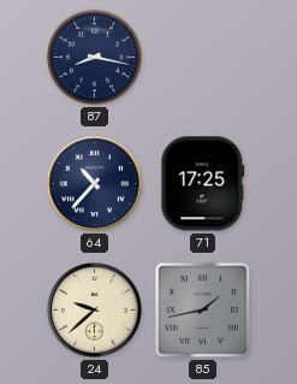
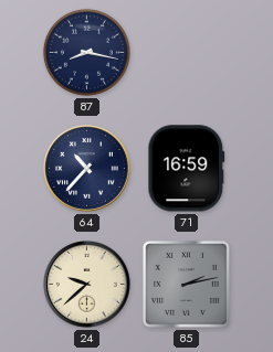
71: 17:25 -> 16:59
85: 1:43 -> 2:13
